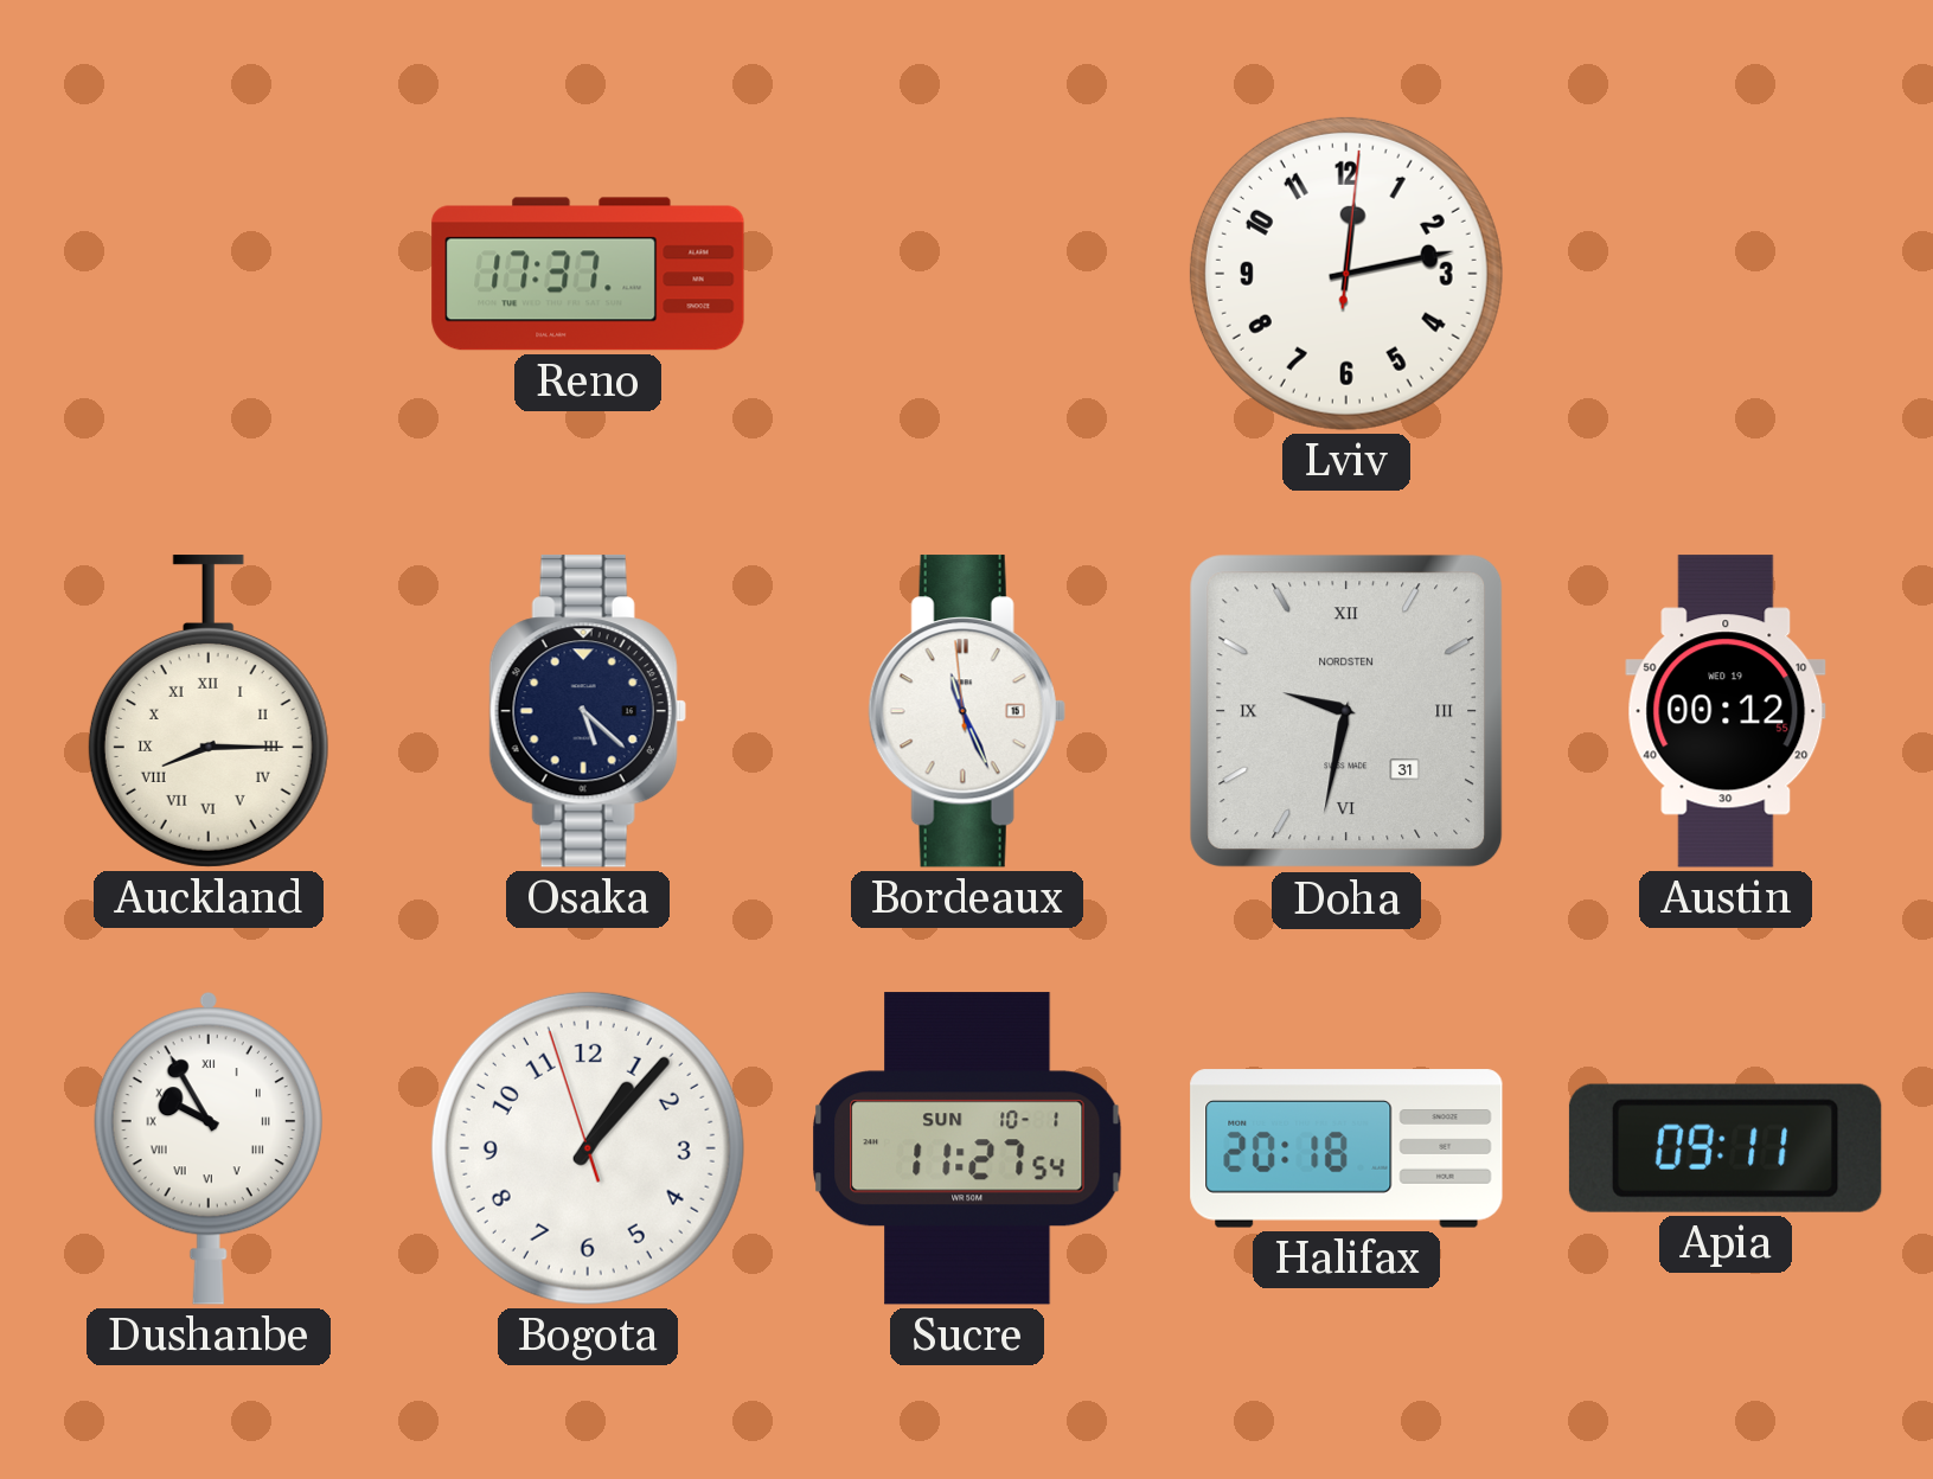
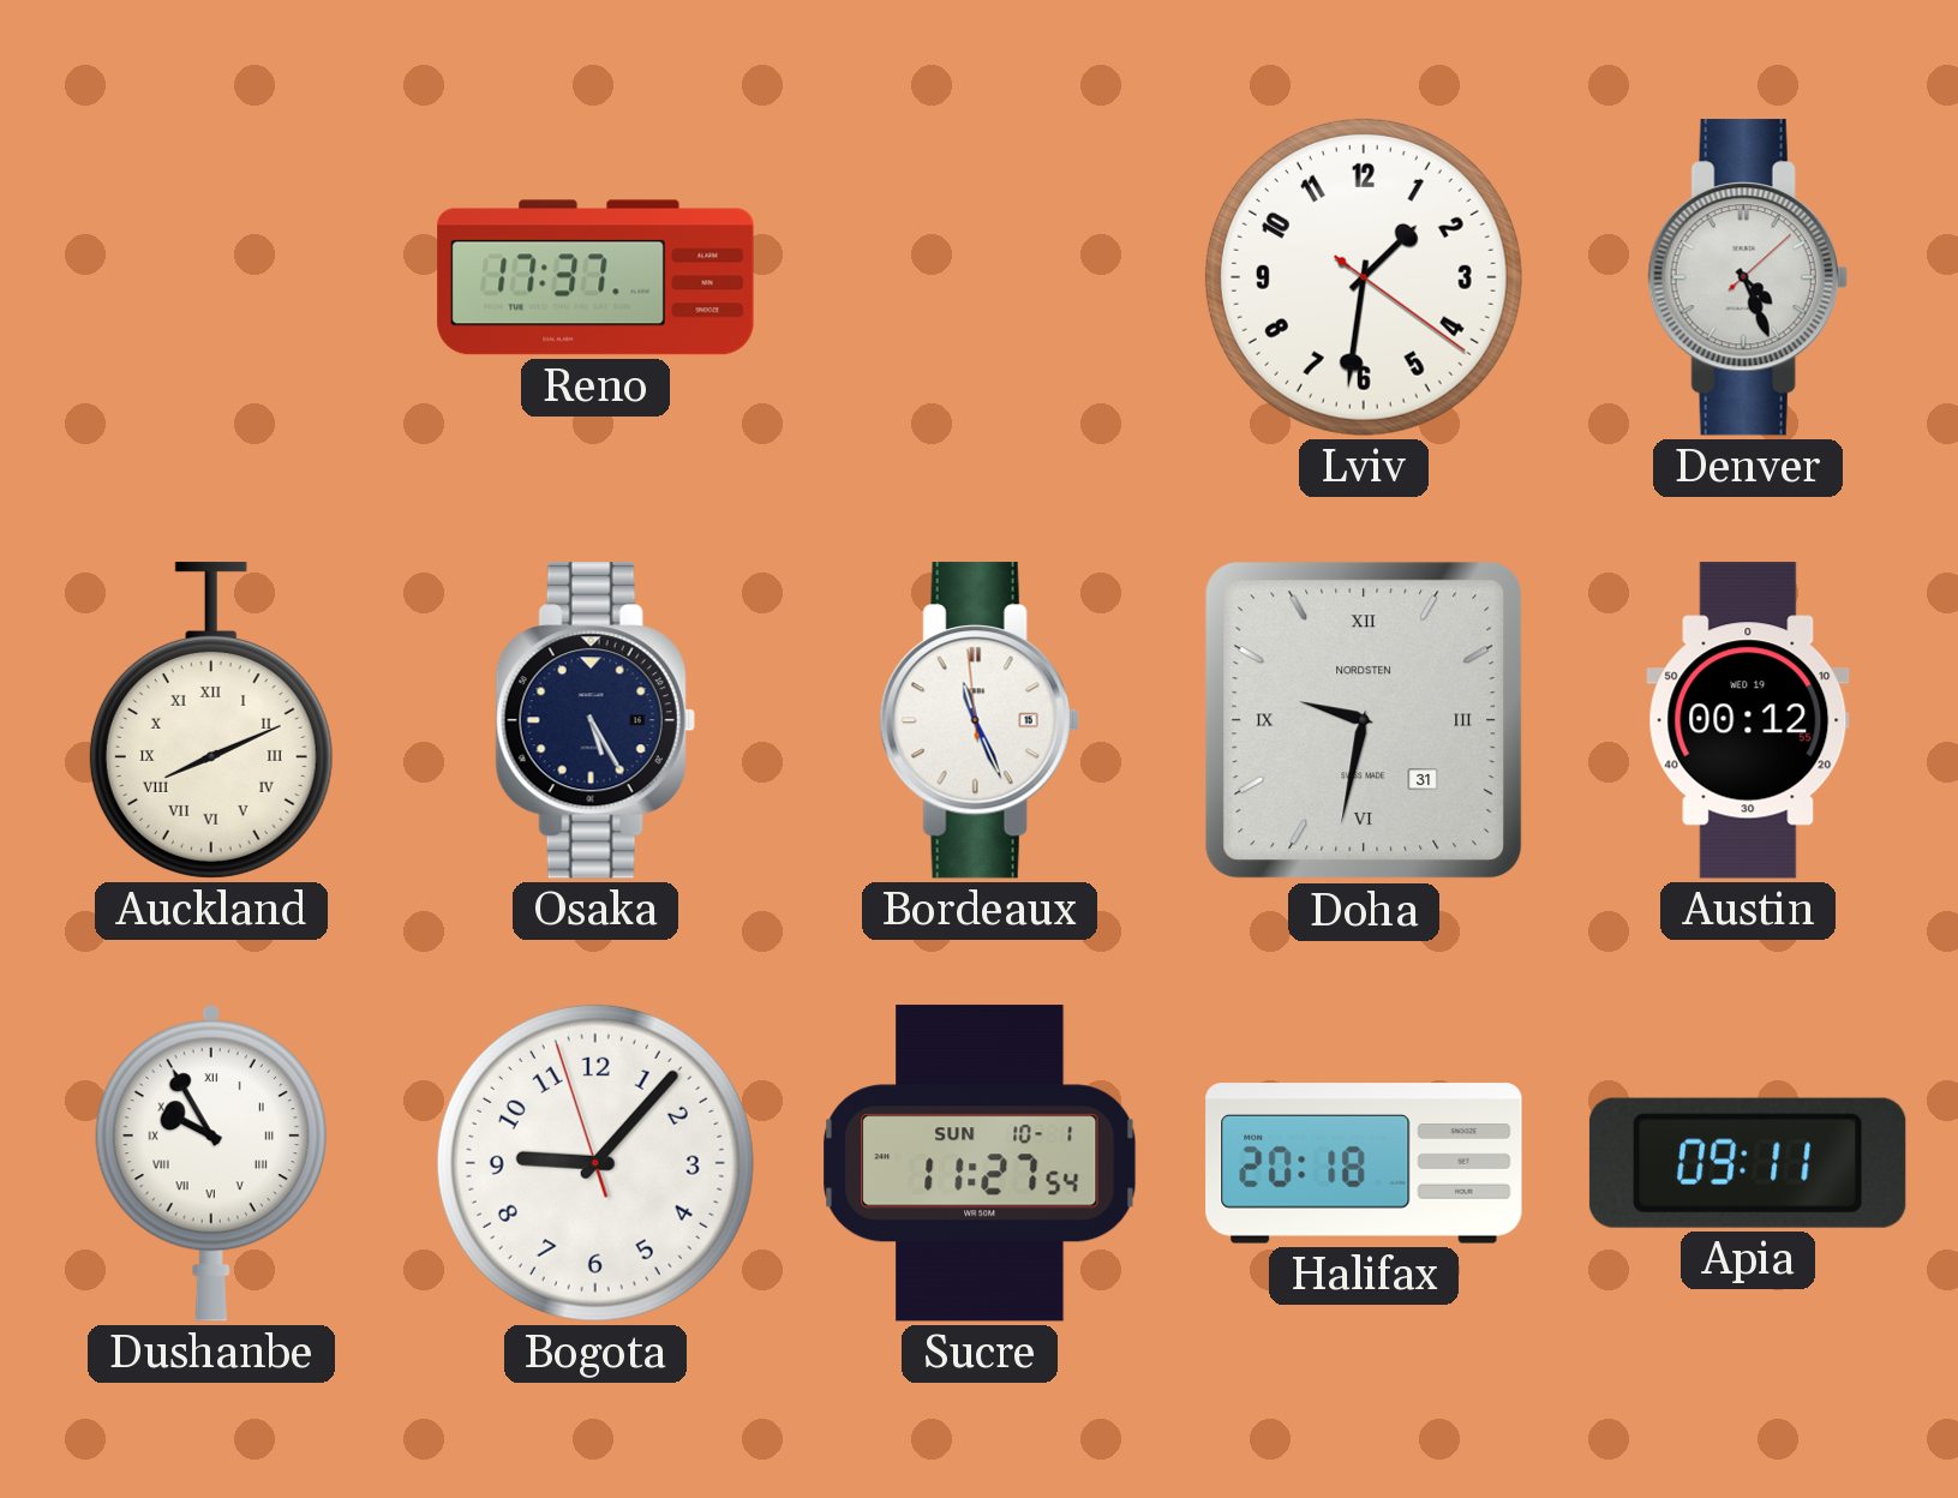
Lviv: 12:13 -> 1:31
Denver: none -> 4:26
Auckland: 8:15 -> 8:11
Osaka: 5:22 -> 5:25
Bogota: 1:06 -> 9:06
